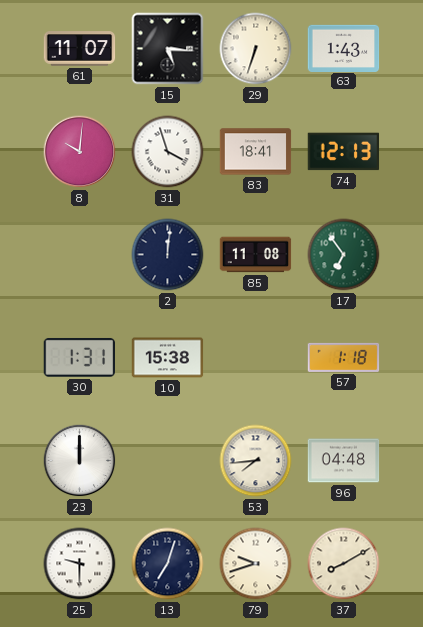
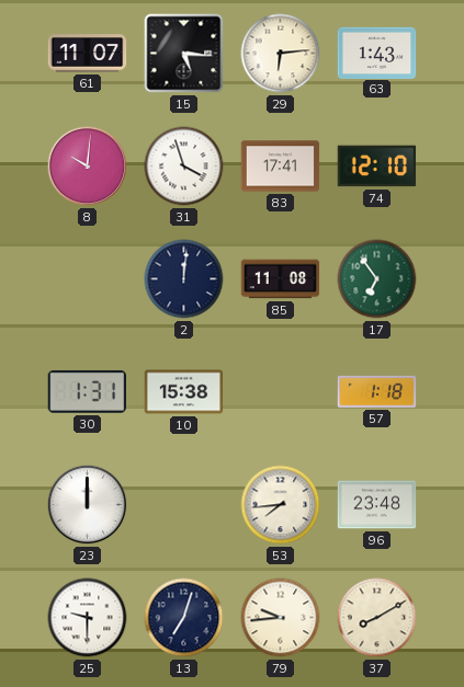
29: 6:33 -> 6:14
83: 18:41 -> 17:41
74: 12:13 -> 12:10
96: 04:48 -> 23:48
79: 9:42 -> 9:44
